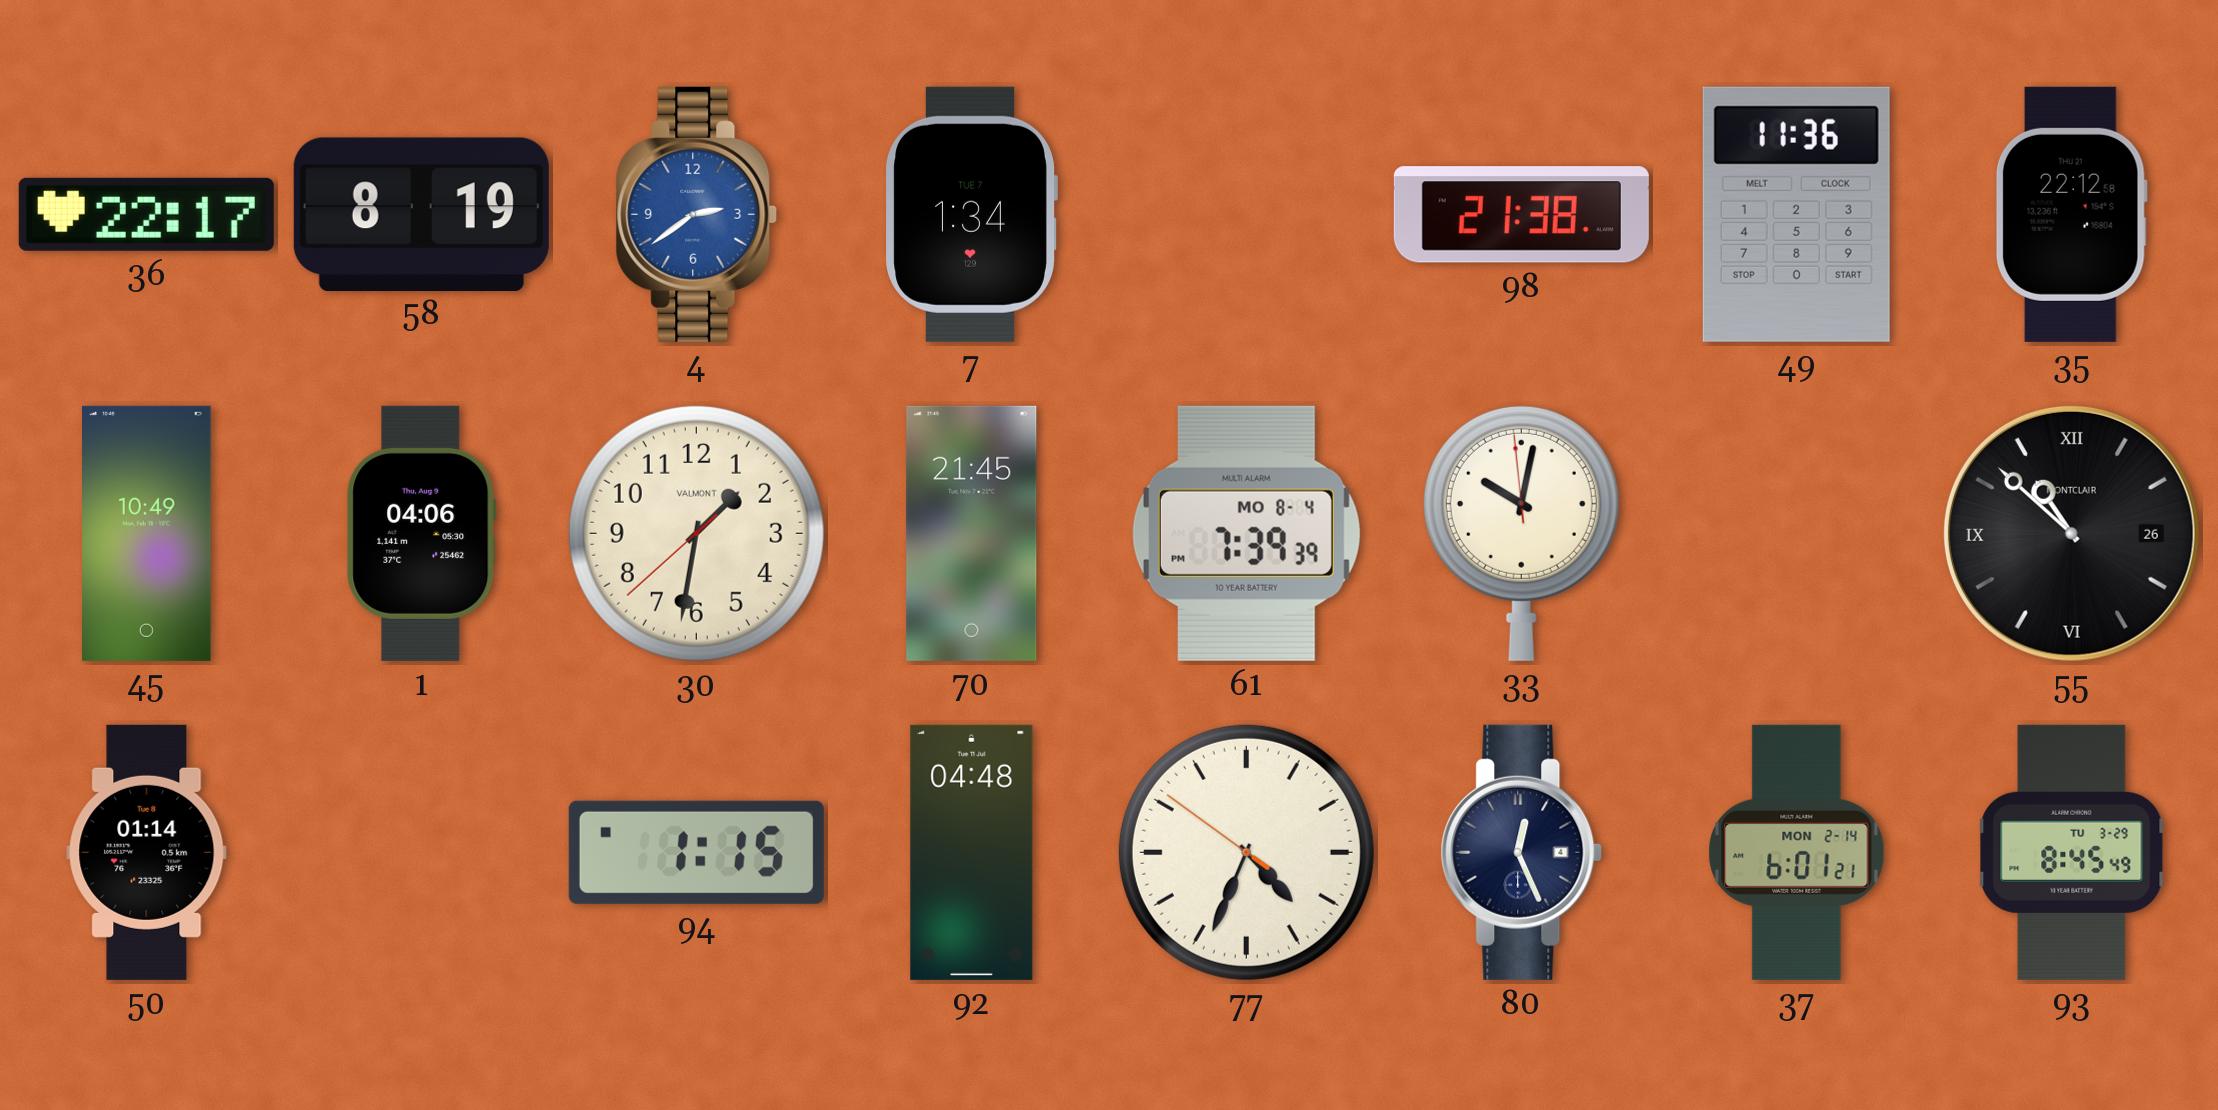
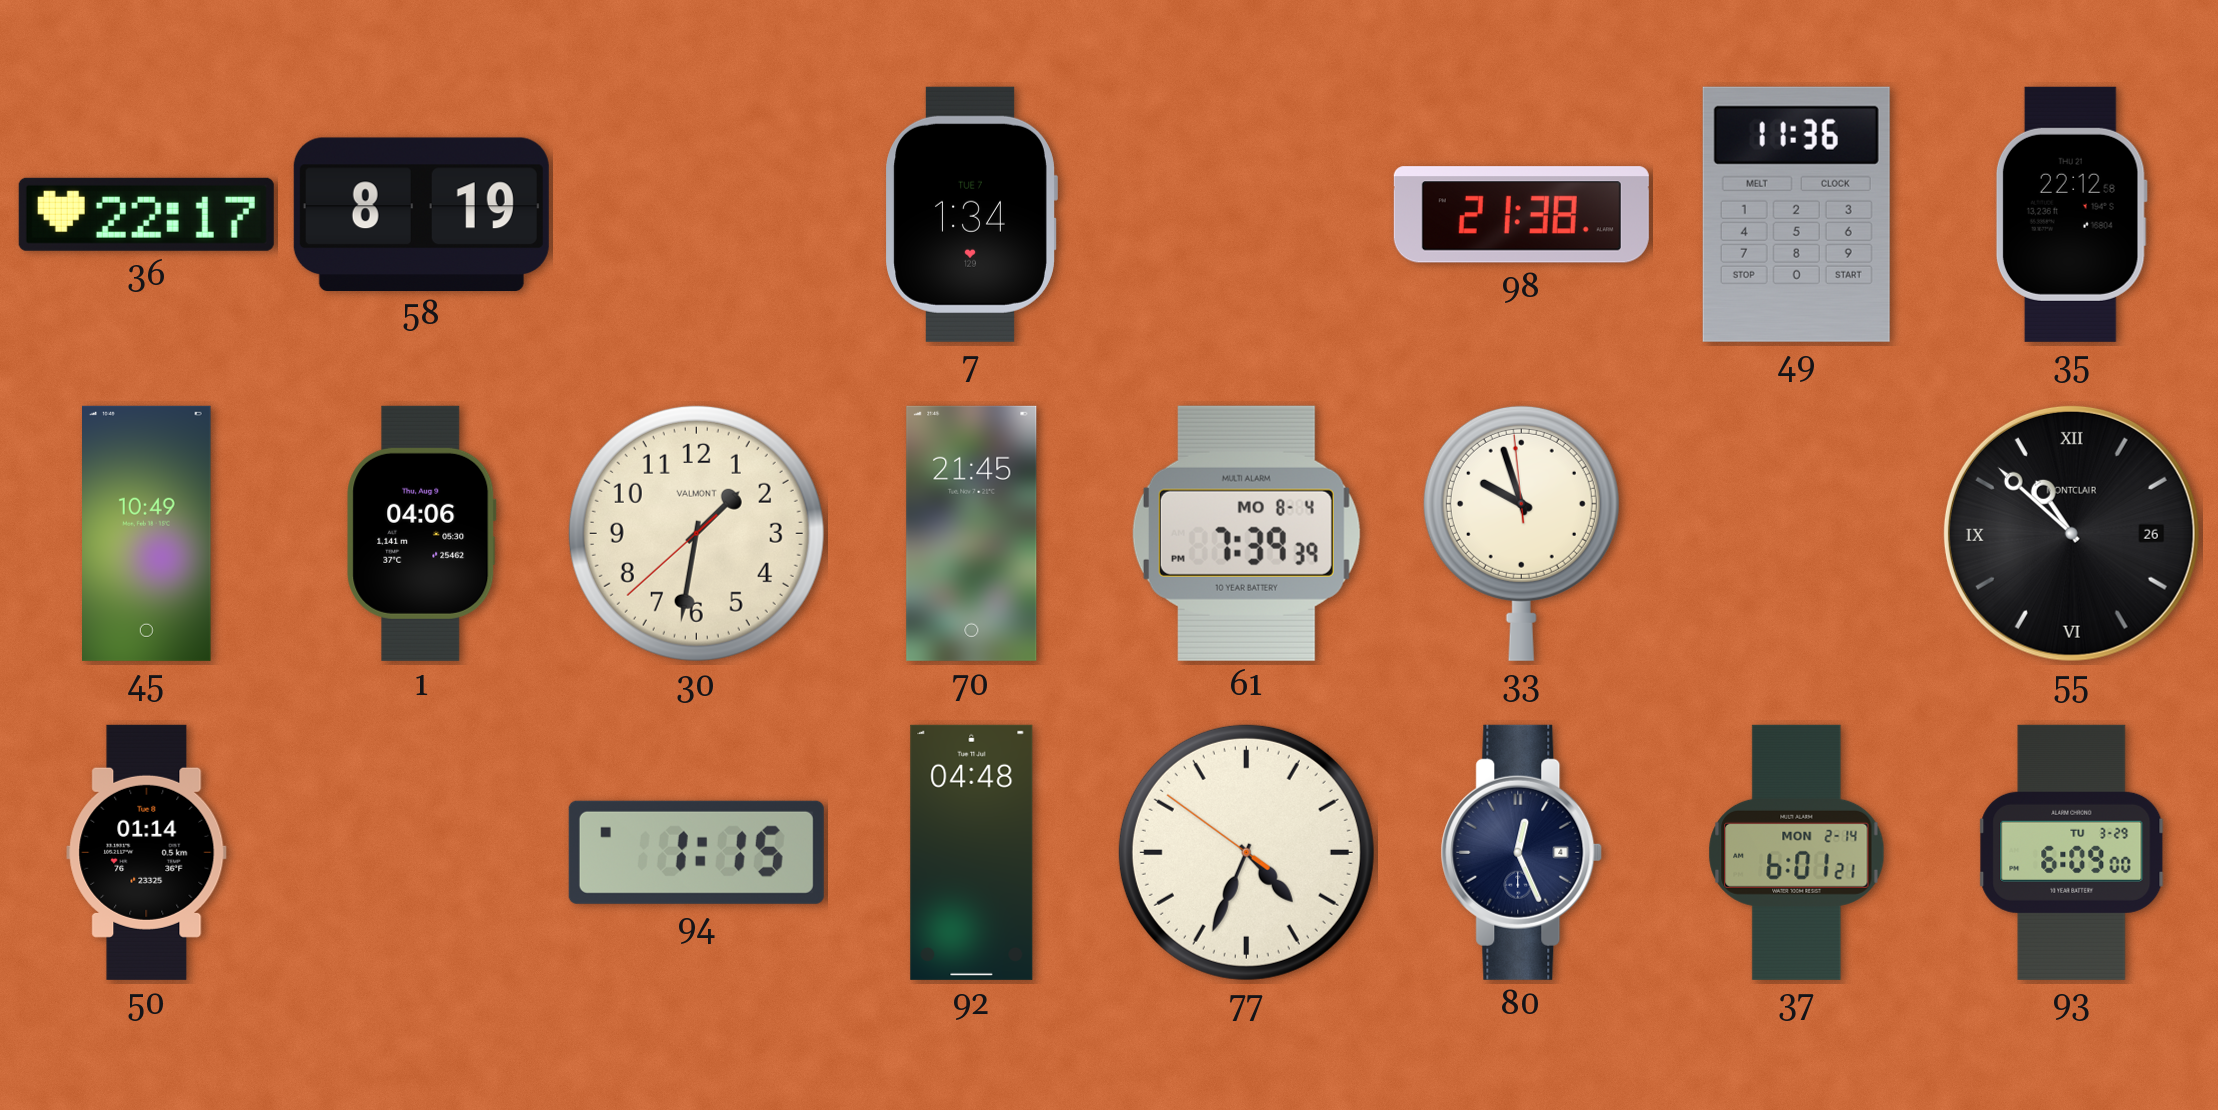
4: 2:39 -> none
33: 10:01 -> 9:56
93: 8:45 -> 6:09
